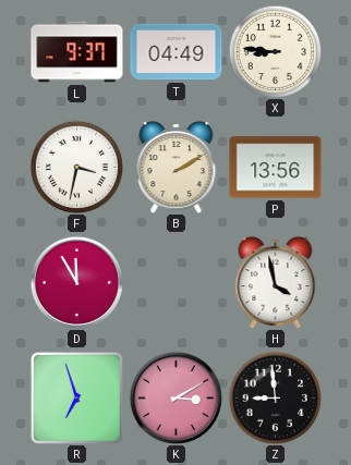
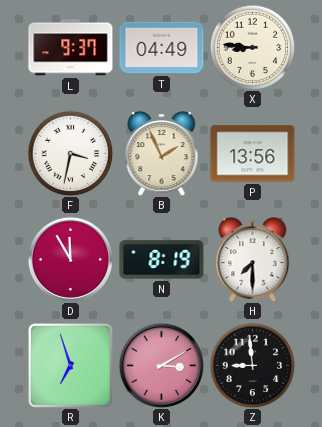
B: 2:10 -> 1:56
N: none -> 8:19
H: 3:58 -> 7:30
